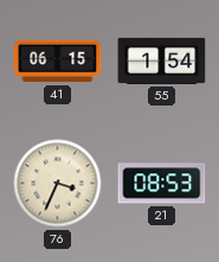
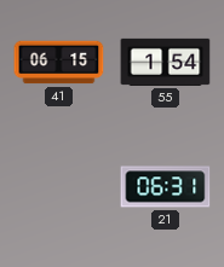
76: 3:34 -> none
21: 08:53 -> 06:31
